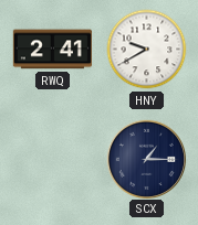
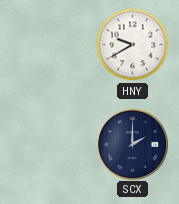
RWQ: 2:41 -> none
SCX: 1:15 -> 2:00
